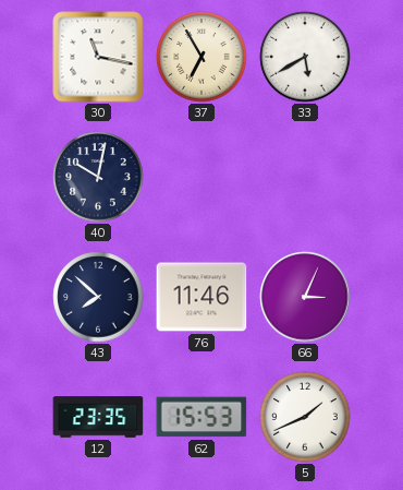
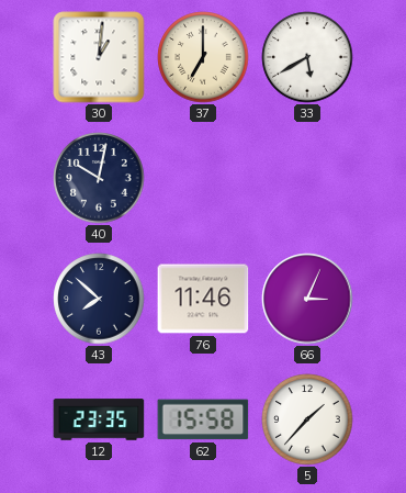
30: 11:17 -> 1:01
37: 6:55 -> 7:00
62: 15:53 -> 15:58
5: 1:41 -> 1:37
